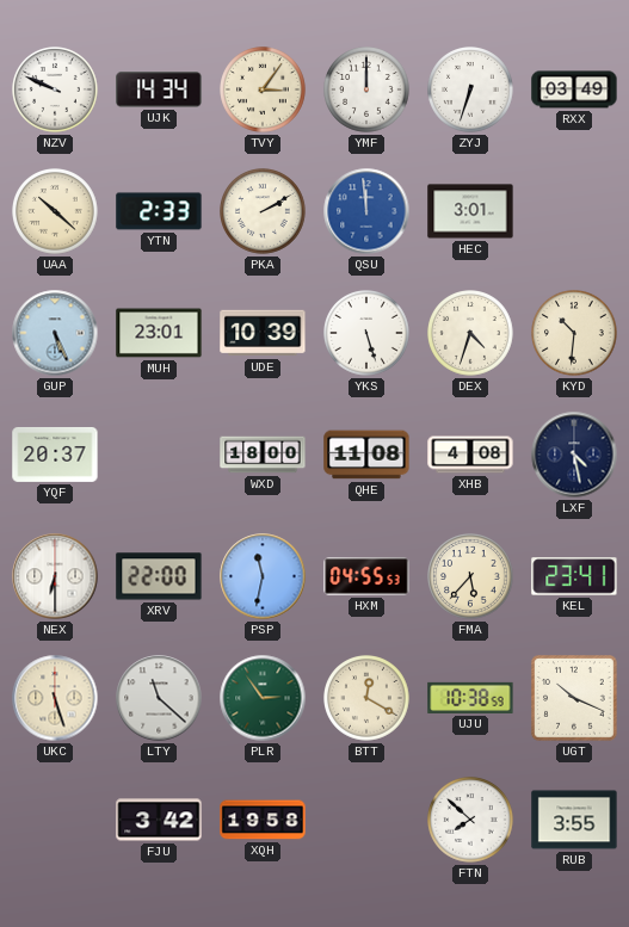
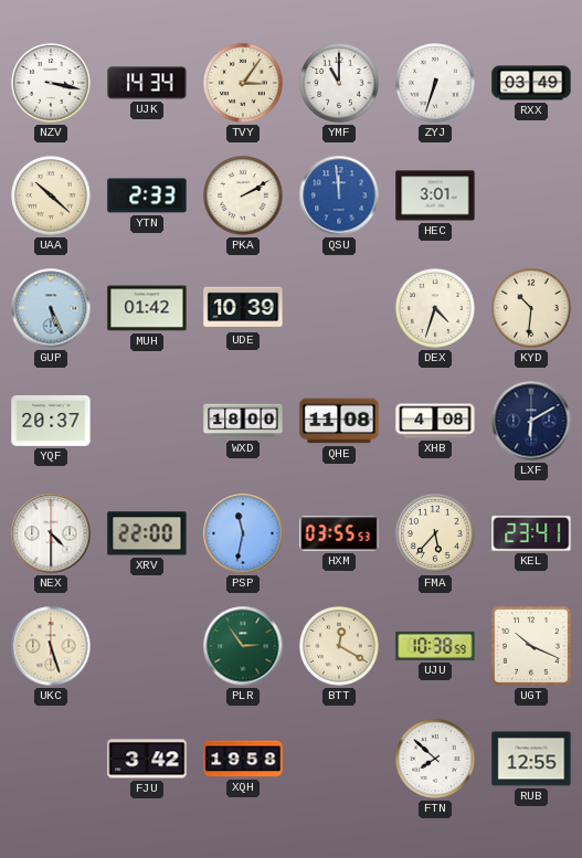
NZV: 9:49 -> 3:17
YMF: 12:00 -> 11:00
MUH: 23:01 -> 01:42
YKS: 5:27 -> none
LXF: 4:28 -> 6:10
NEX: 6:30 -> 4:30
HXM: 04:55 -> 03:55
LTY: 11:22 -> none
RUB: 3:55 -> 12:55
